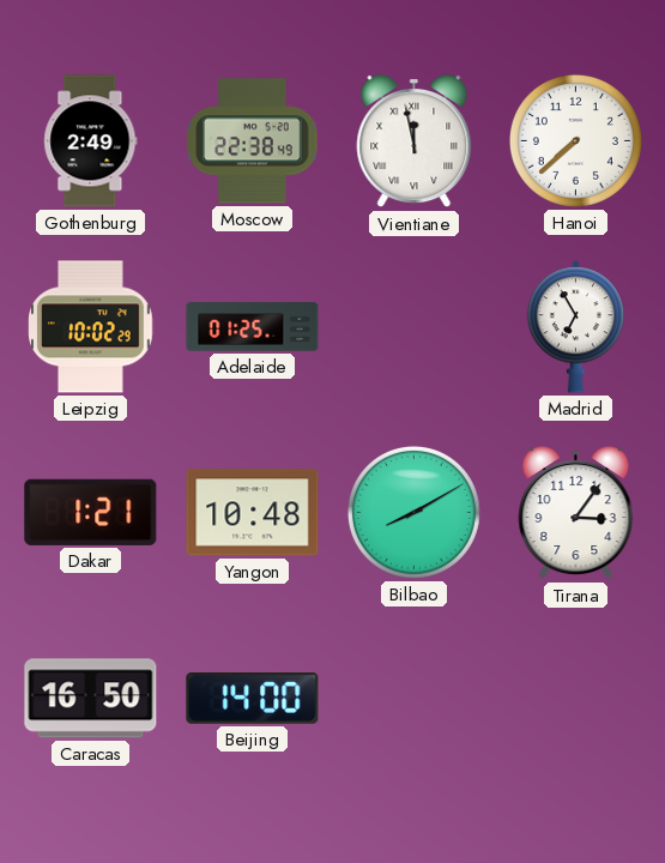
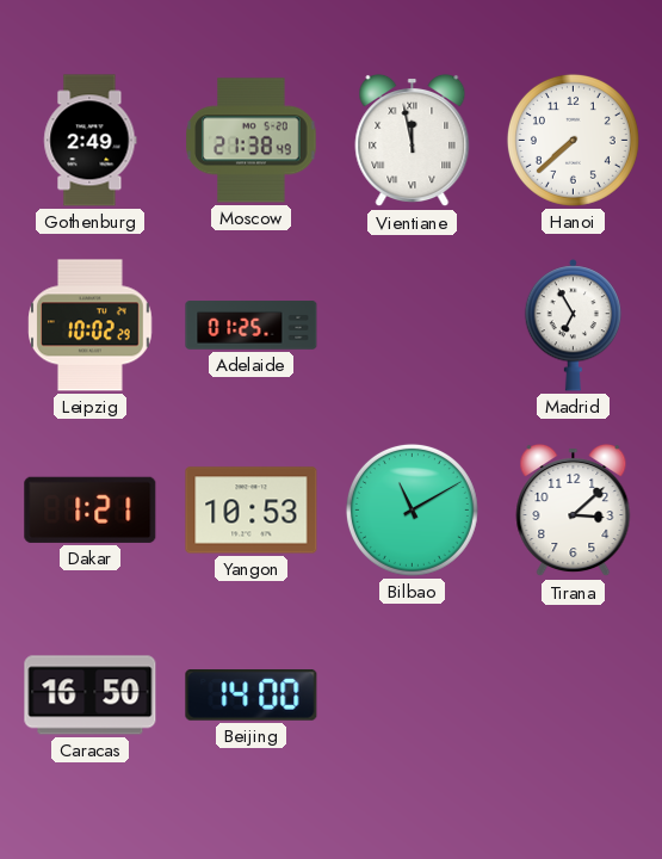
Moscow: 22:38 -> 21:38
Yangon: 10:48 -> 10:53
Bilbao: 8:10 -> 11:10
Tirana: 3:06 -> 3:08
